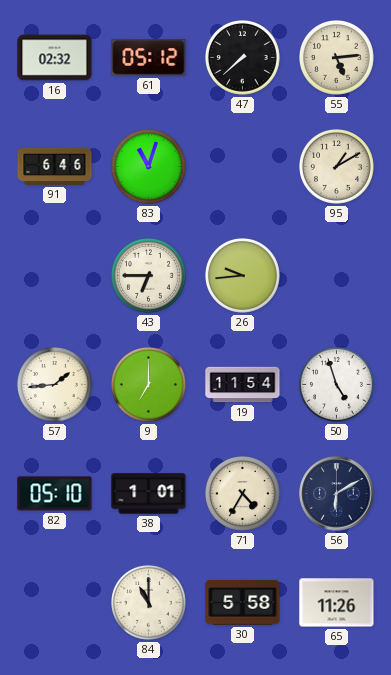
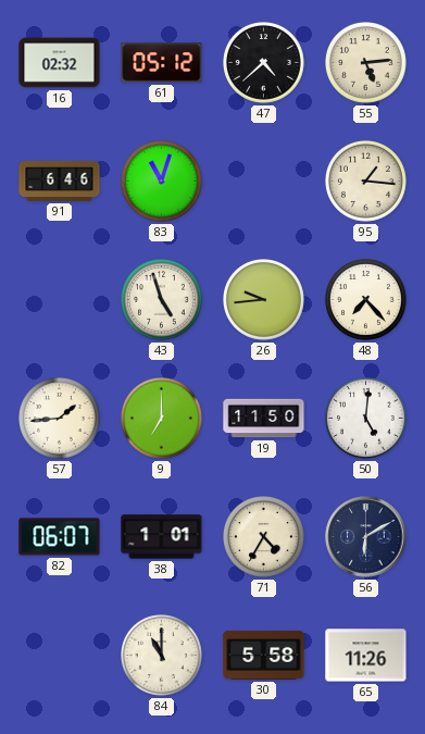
47: 7:38 -> 4:38
95: 1:10 -> 1:16
43: 6:45 -> 4:57
48: none -> 7:23
19: 11:54 -> 11:50
50: 4:57 -> 5:01
82: 05:10 -> 06:07
